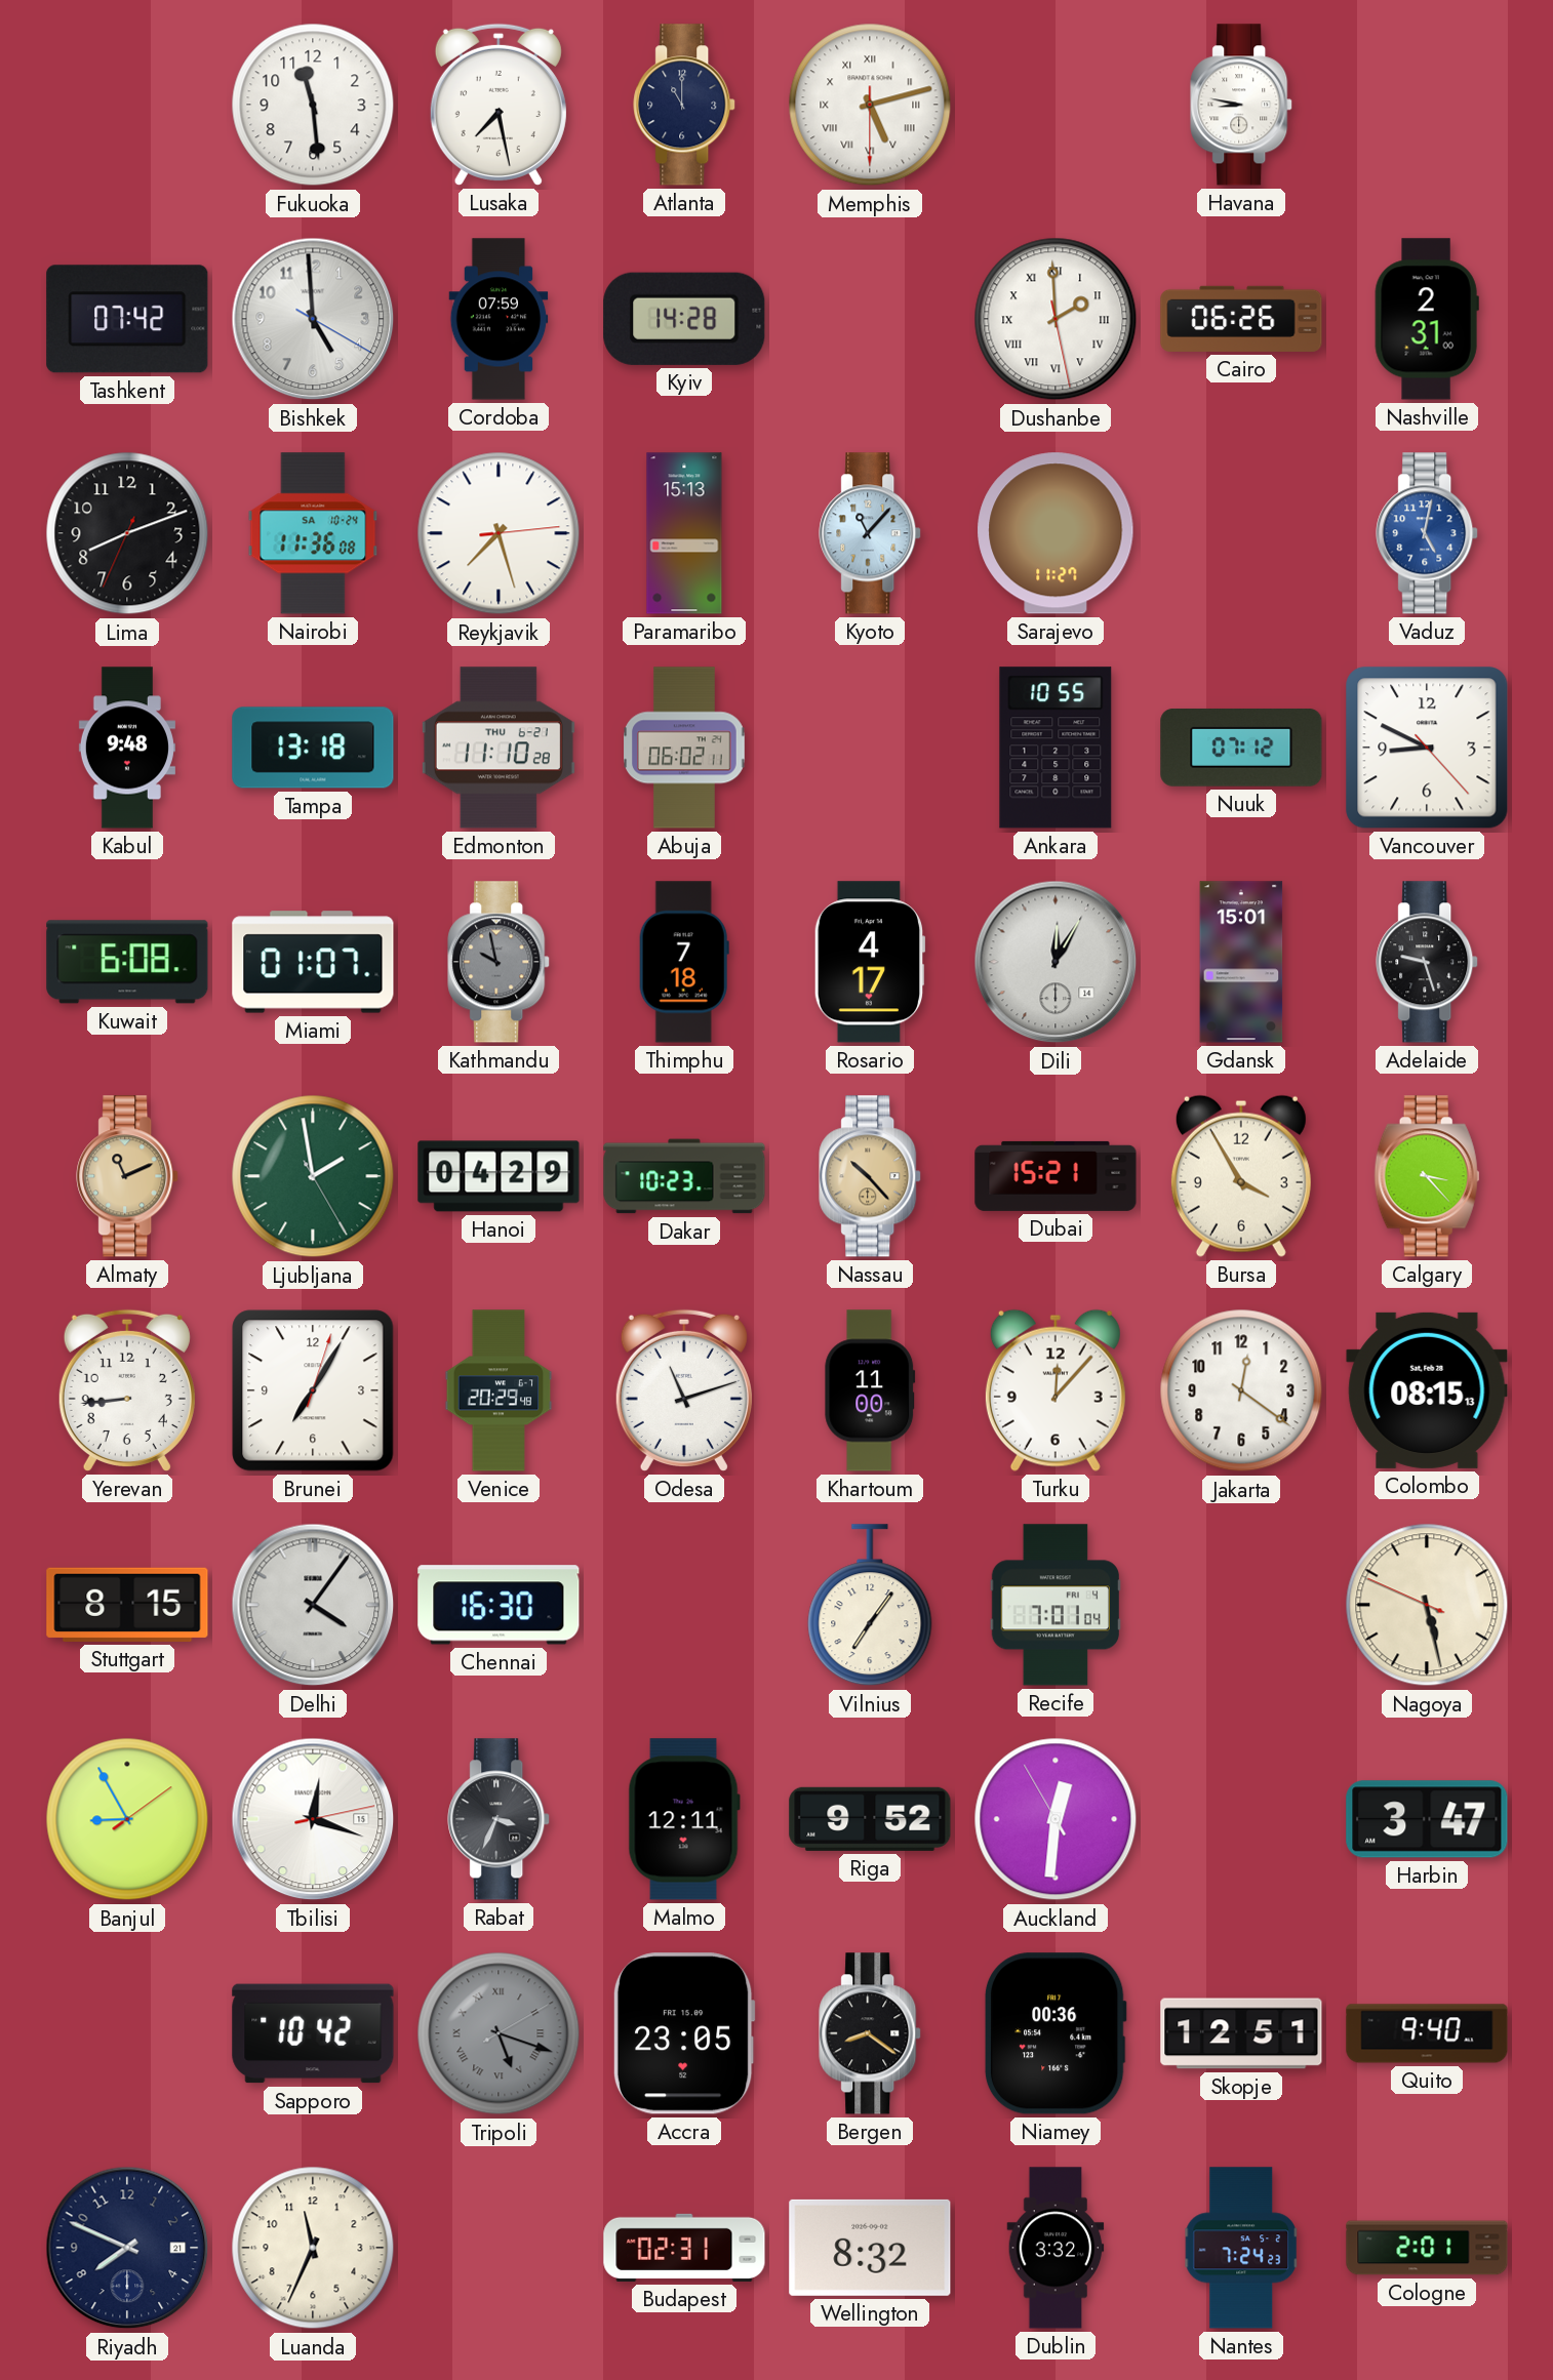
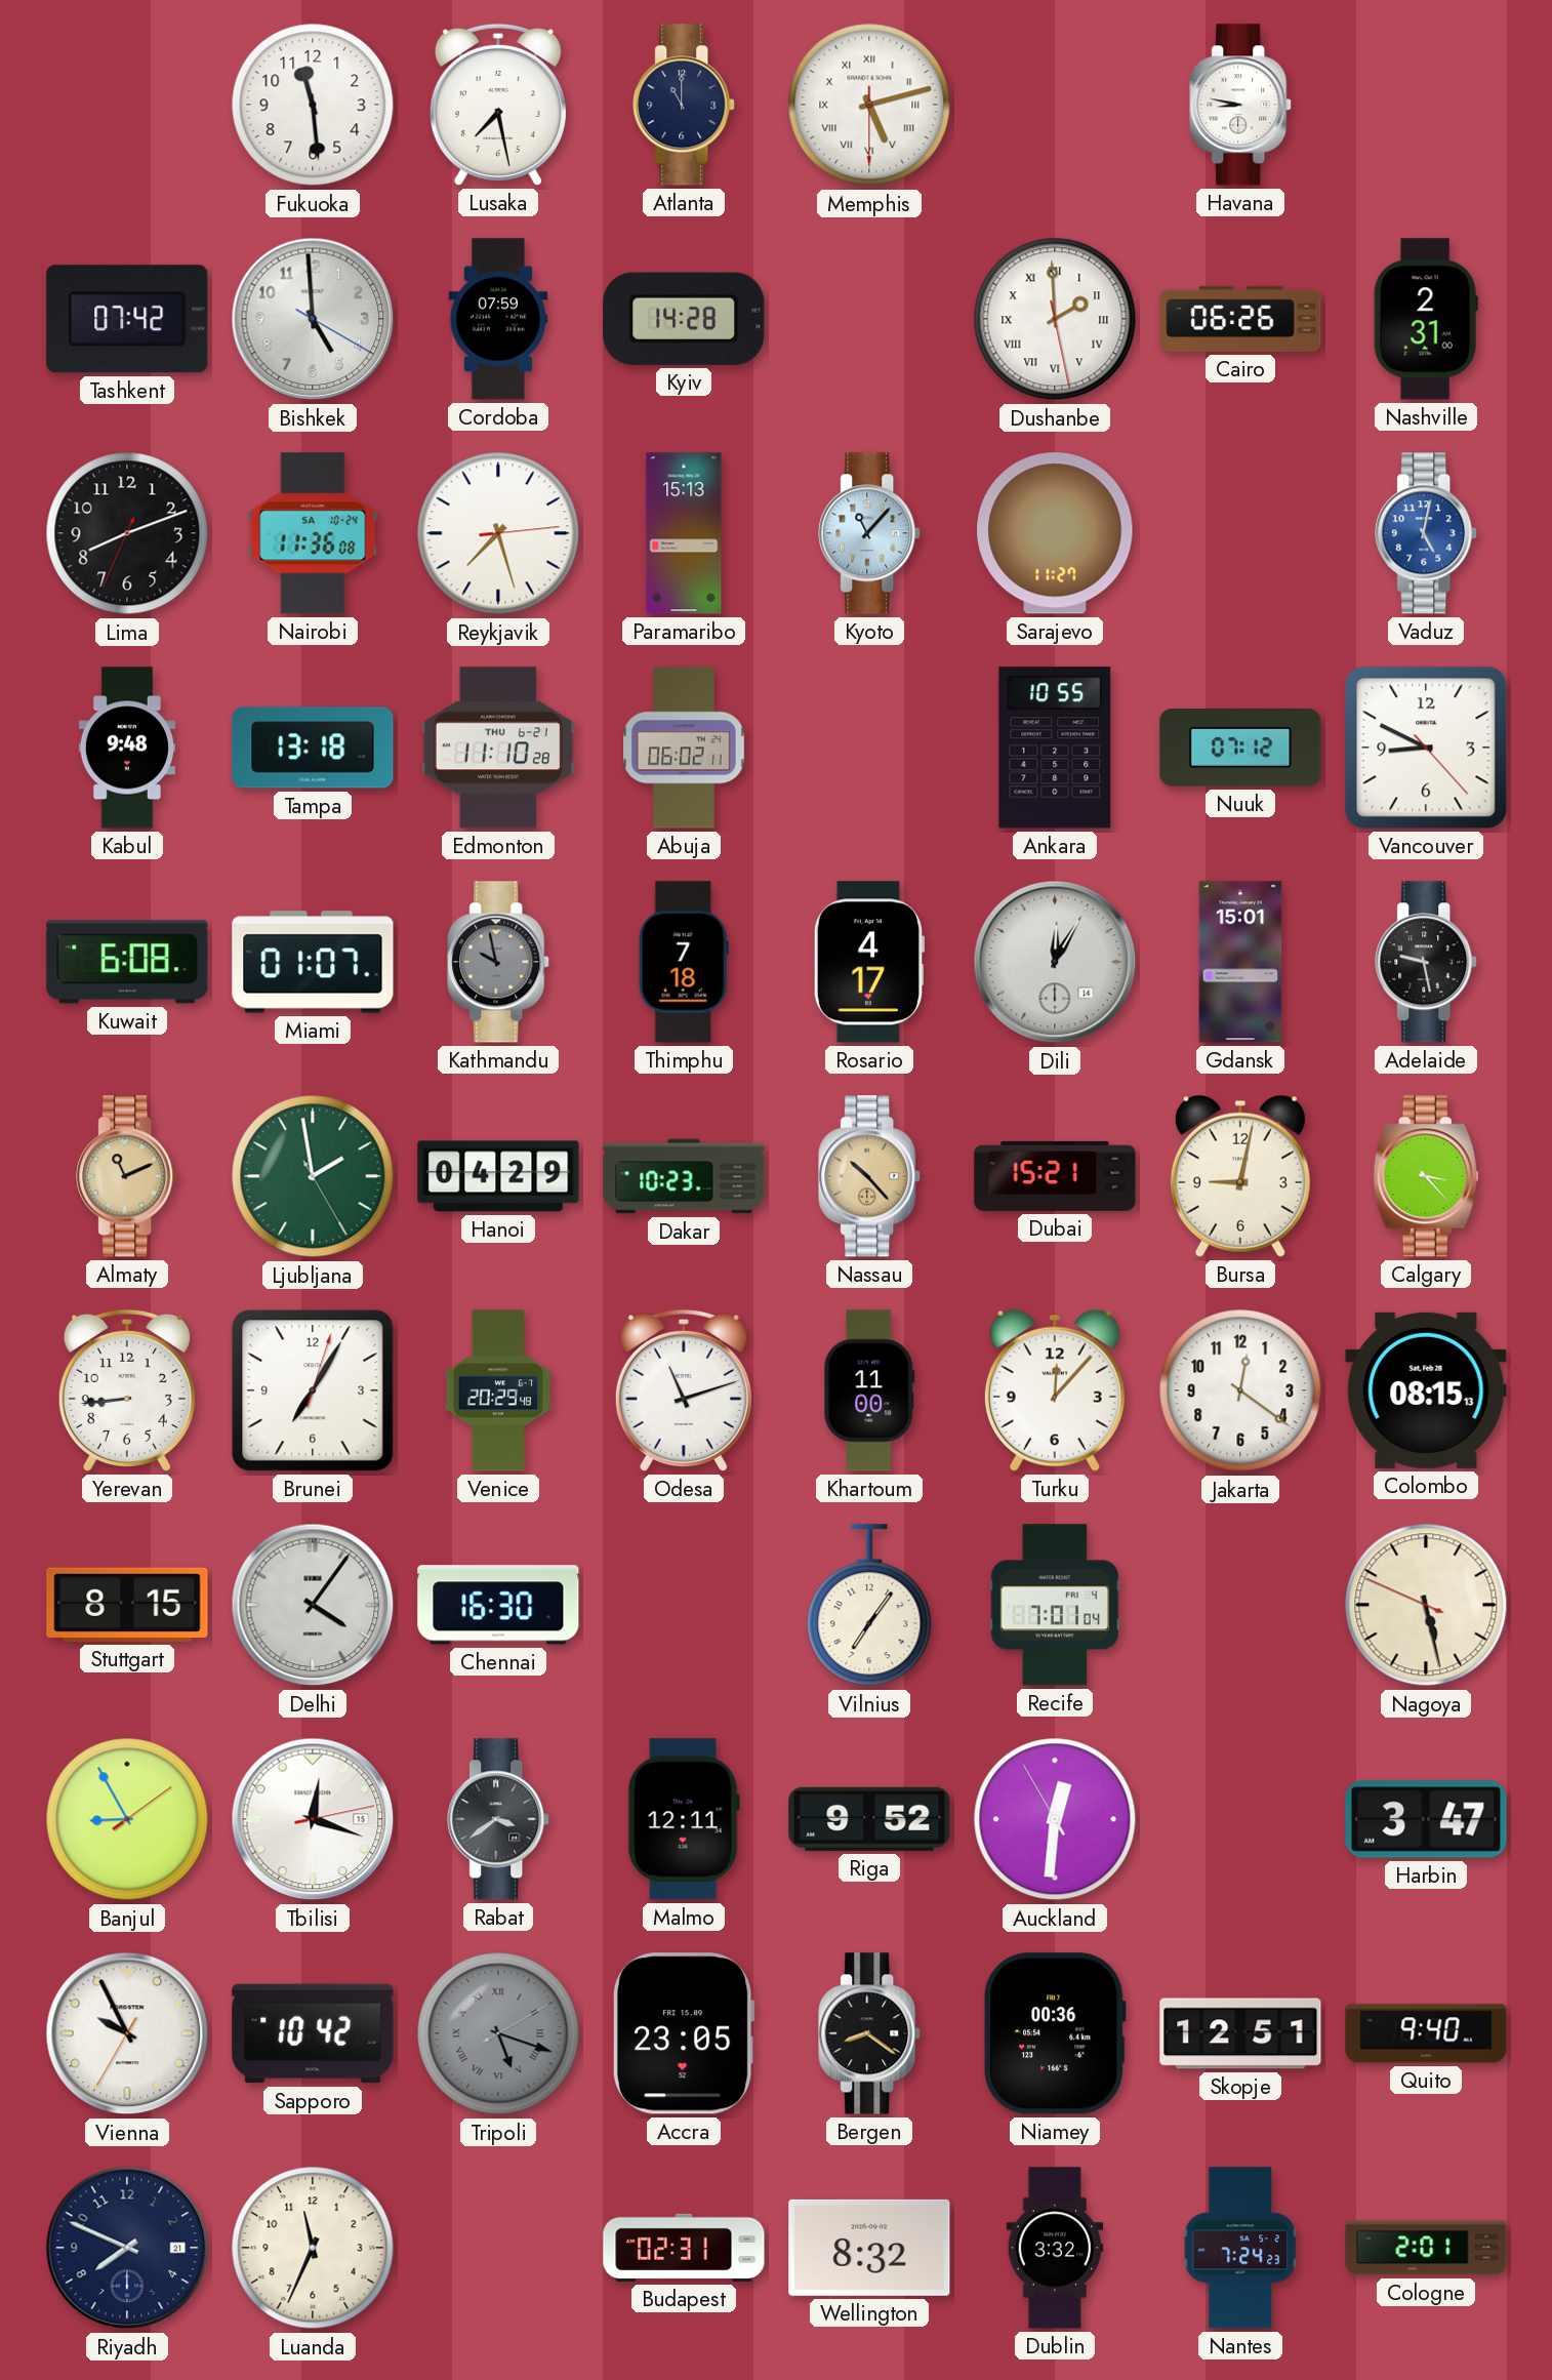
Adelaide: 9:27 -> 9:28
Bursa: 3:55 -> 9:02
Rabat: 3:34 -> 3:39
Vienna: none -> 9:55
